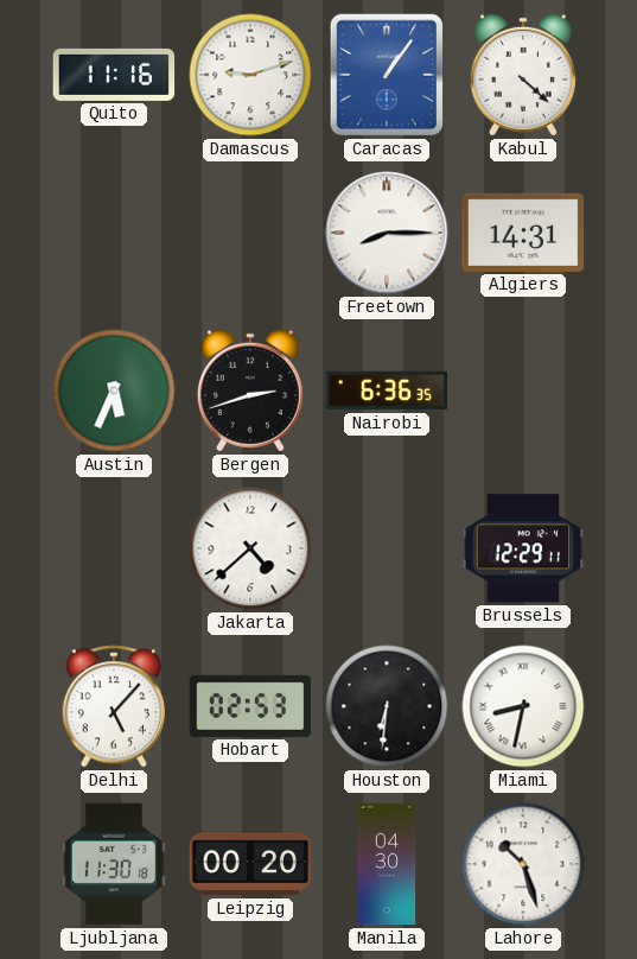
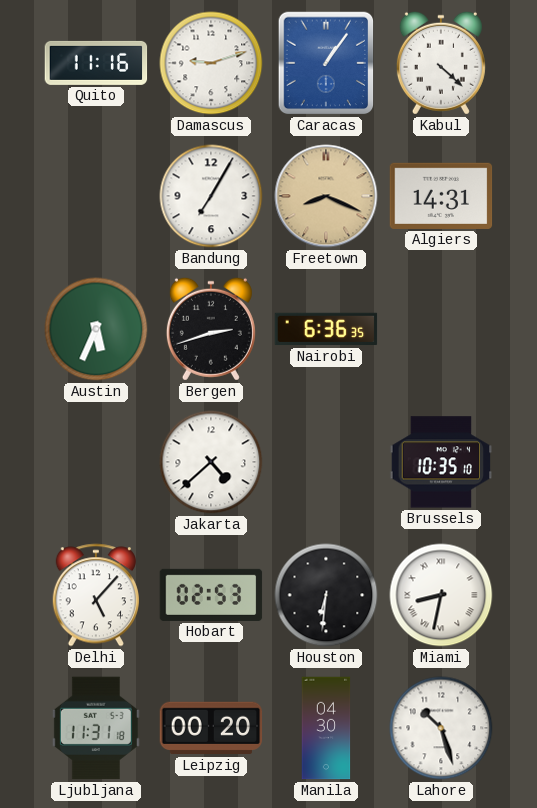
Bandung: none -> 7:05
Freetown: 8:15 -> 8:19
Freetown dial: white -> champagne
Brussels: 12:29 -> 10:35
Ljubljana: 11:30 -> 11:31
